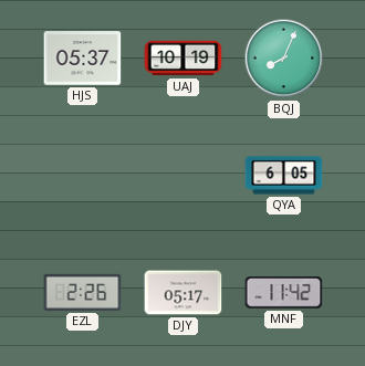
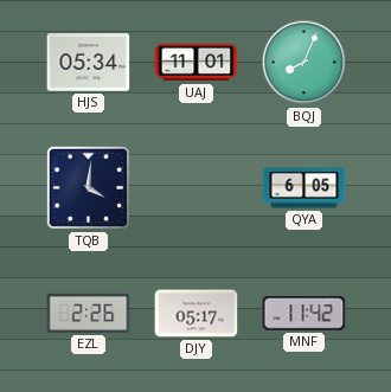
HJS: 05:37 -> 05:34
UAJ: 10:19 -> 11:01
TQB: none -> 4:01
